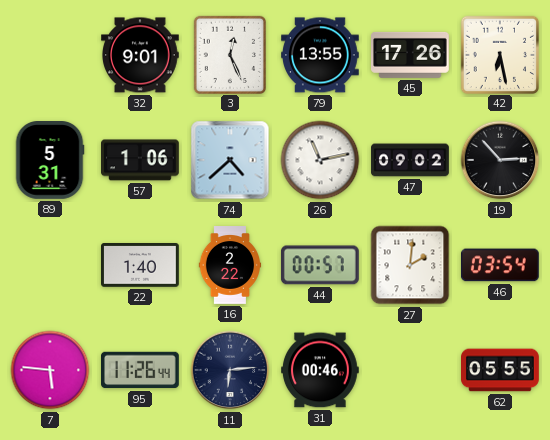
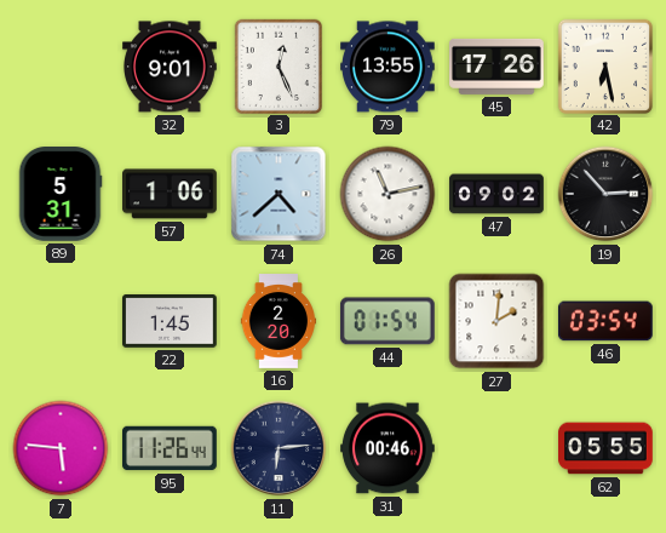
22: 1:40 -> 1:45
16: 2:22 -> 2:20
44: 00:57 -> 01:54
